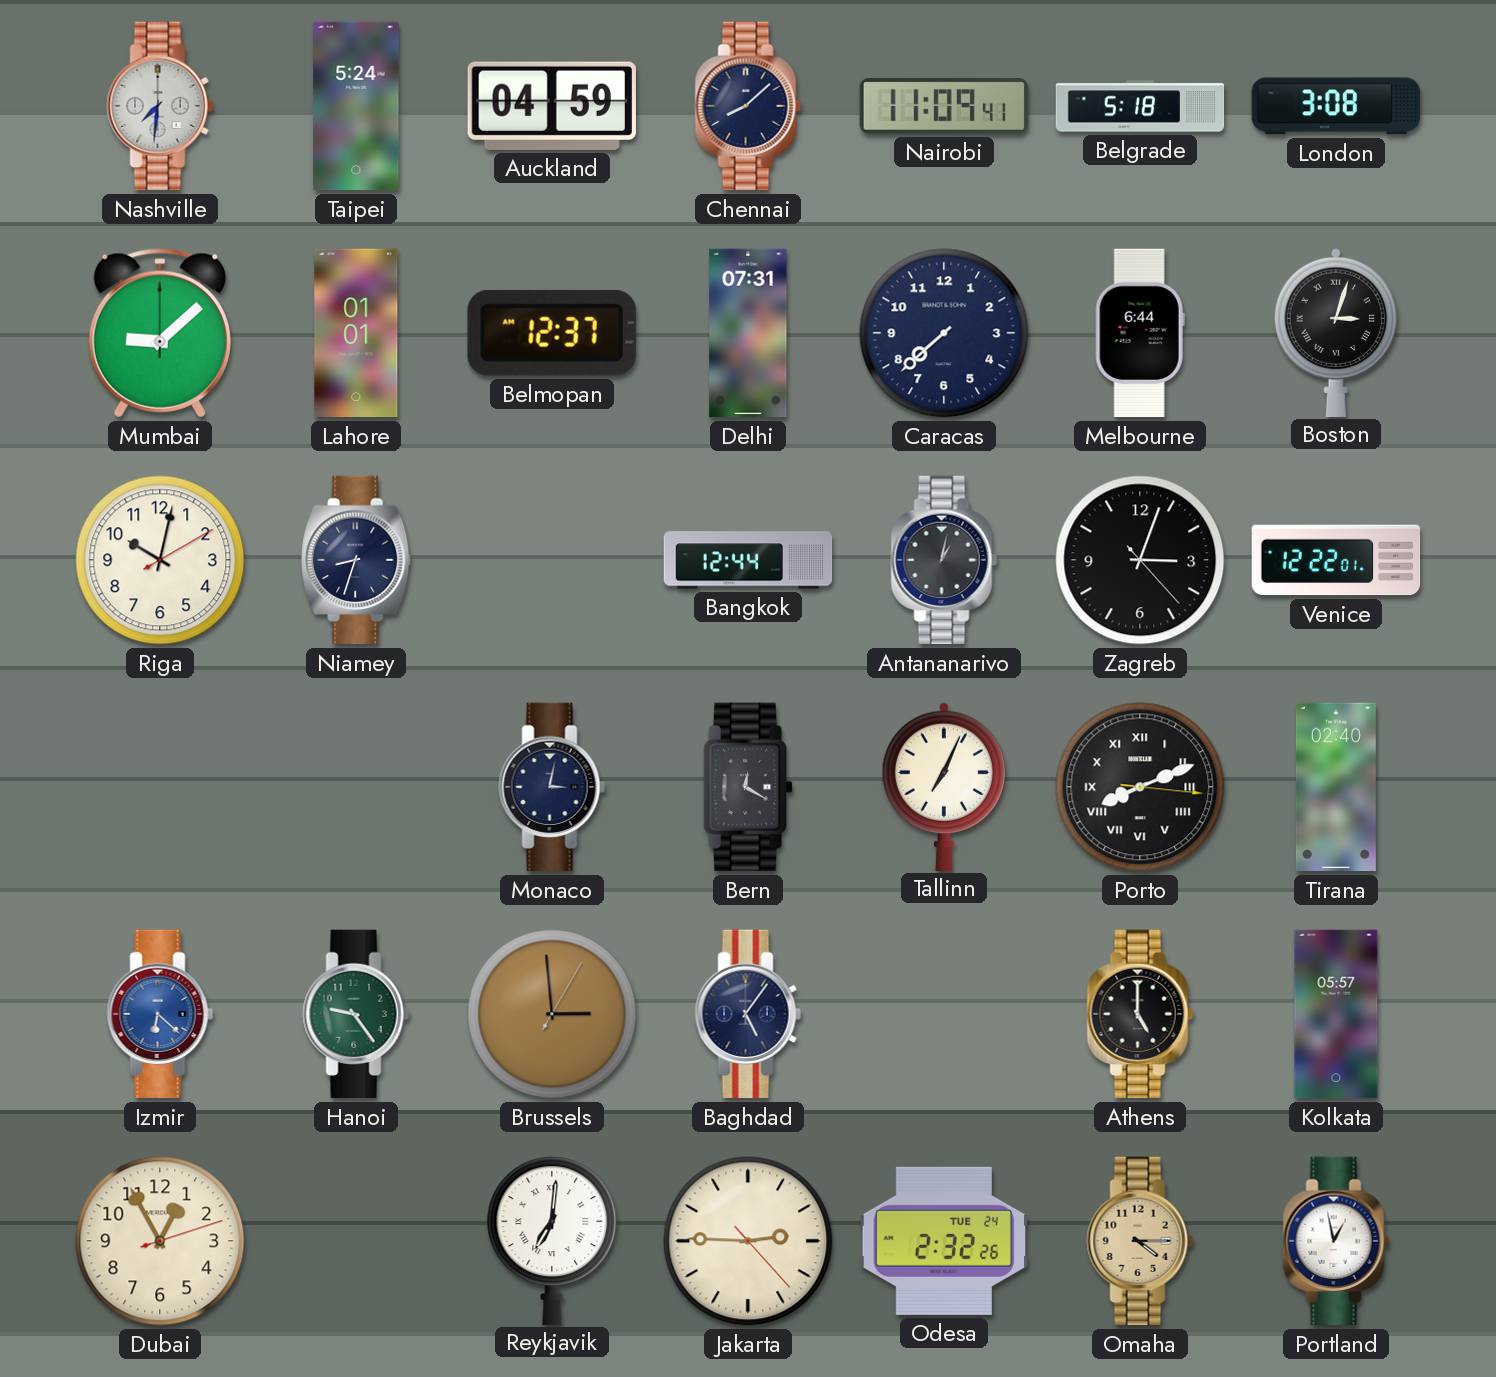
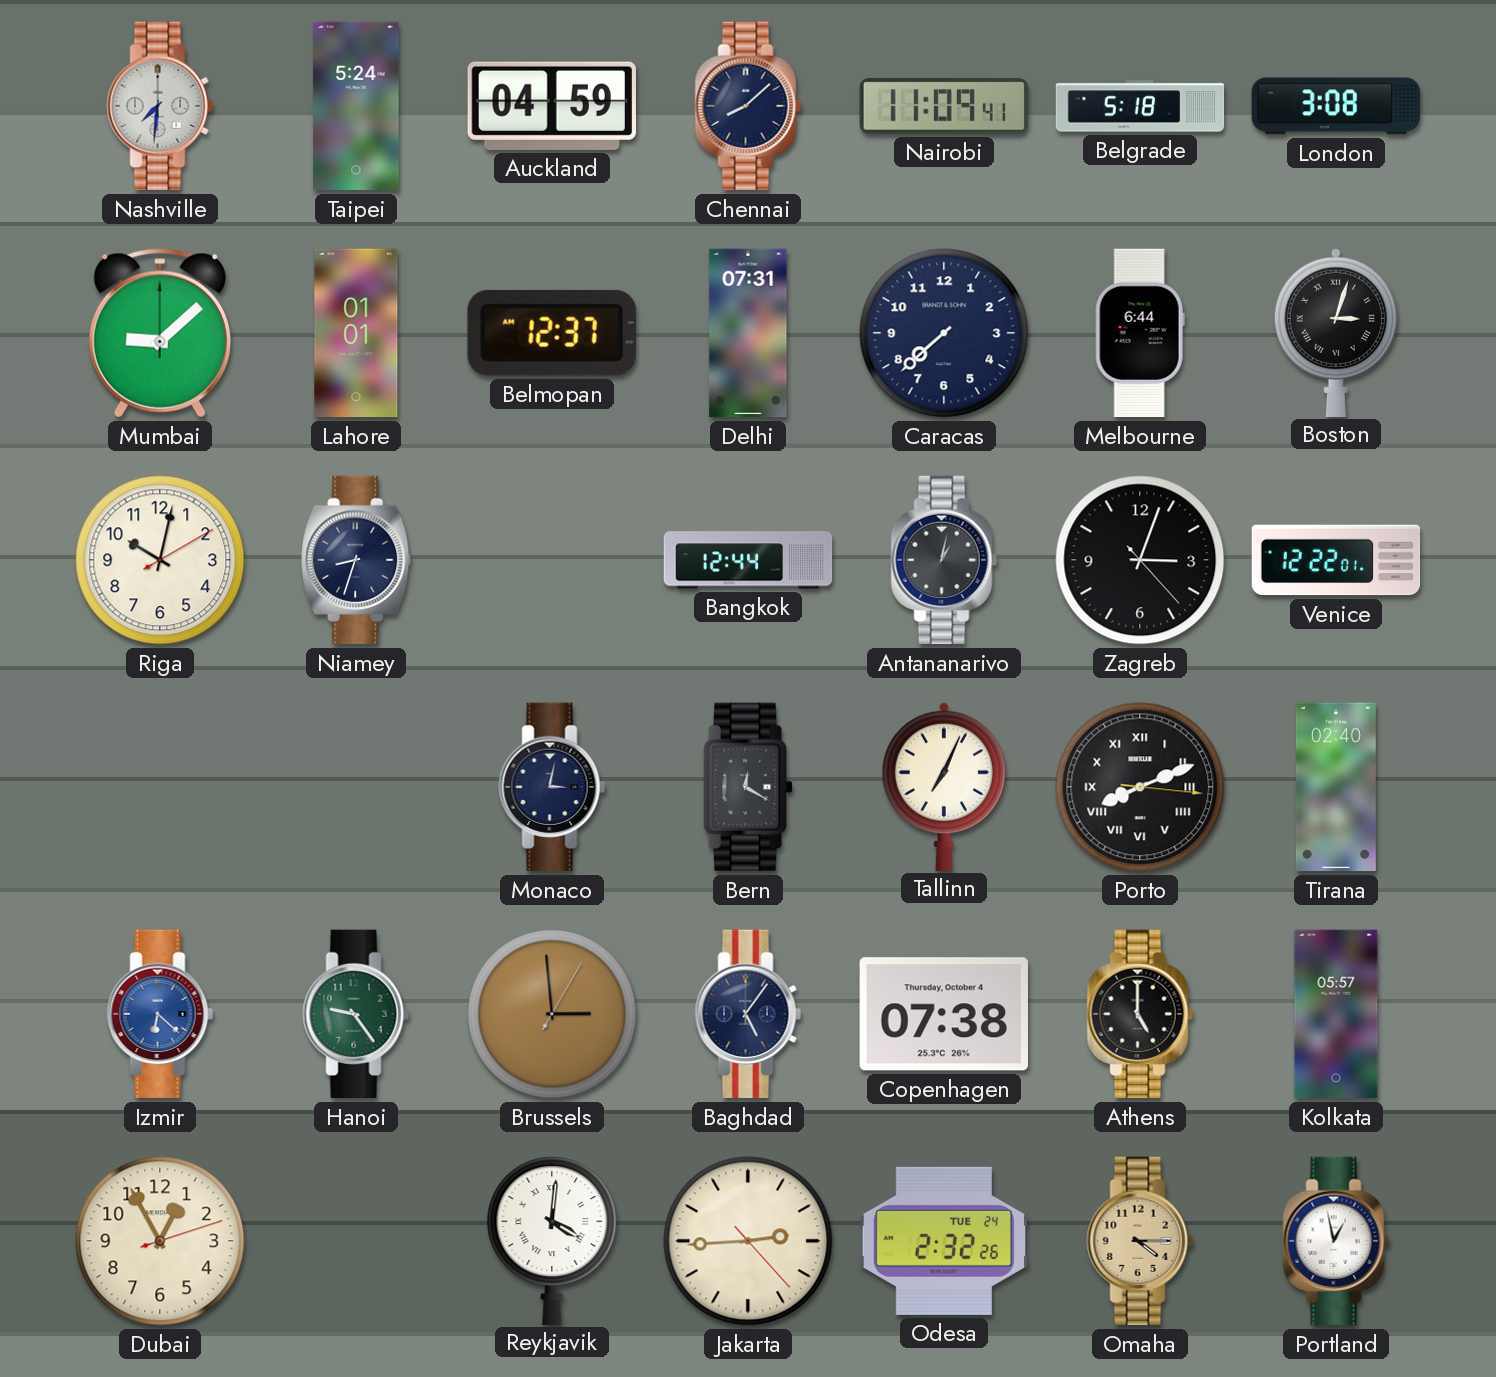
Copenhagen: none -> 07:38
Reykjavik: 7:01 -> 4:01
Jakarta: 2:45 -> 2:44
